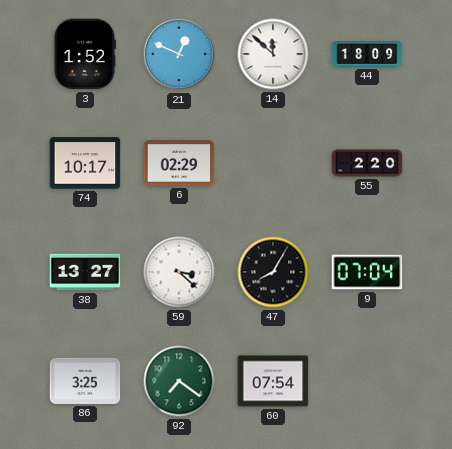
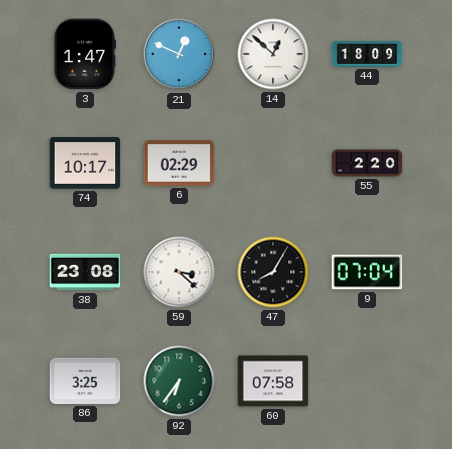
3: 1:52 -> 1:47
14: 11:52 -> 12:52
38: 13:27 -> 23:08
92: 7:21 -> 6:36
60: 07:54 -> 07:58
